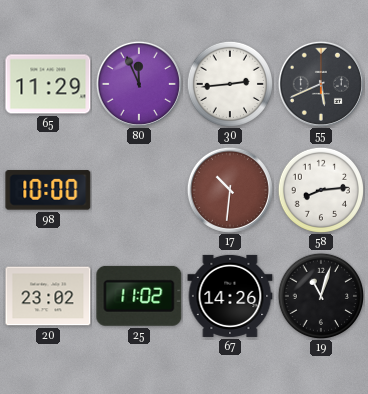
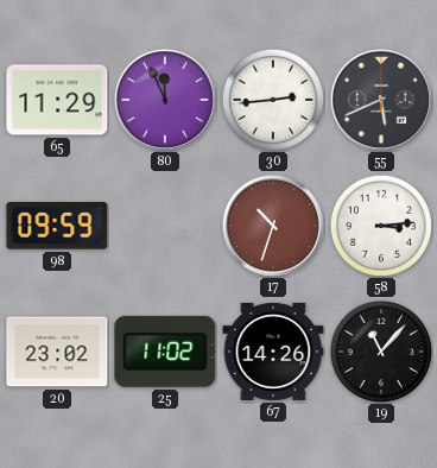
98: 10:00 -> 09:59
17: 10:31 -> 10:33
58: 8:14 -> 3:14
19: 11:03 -> 11:07
